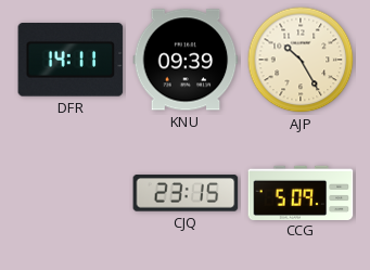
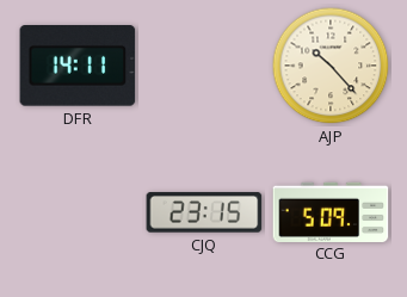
KNU: 09:39 -> none
AJP: 10:25 -> 10:23
